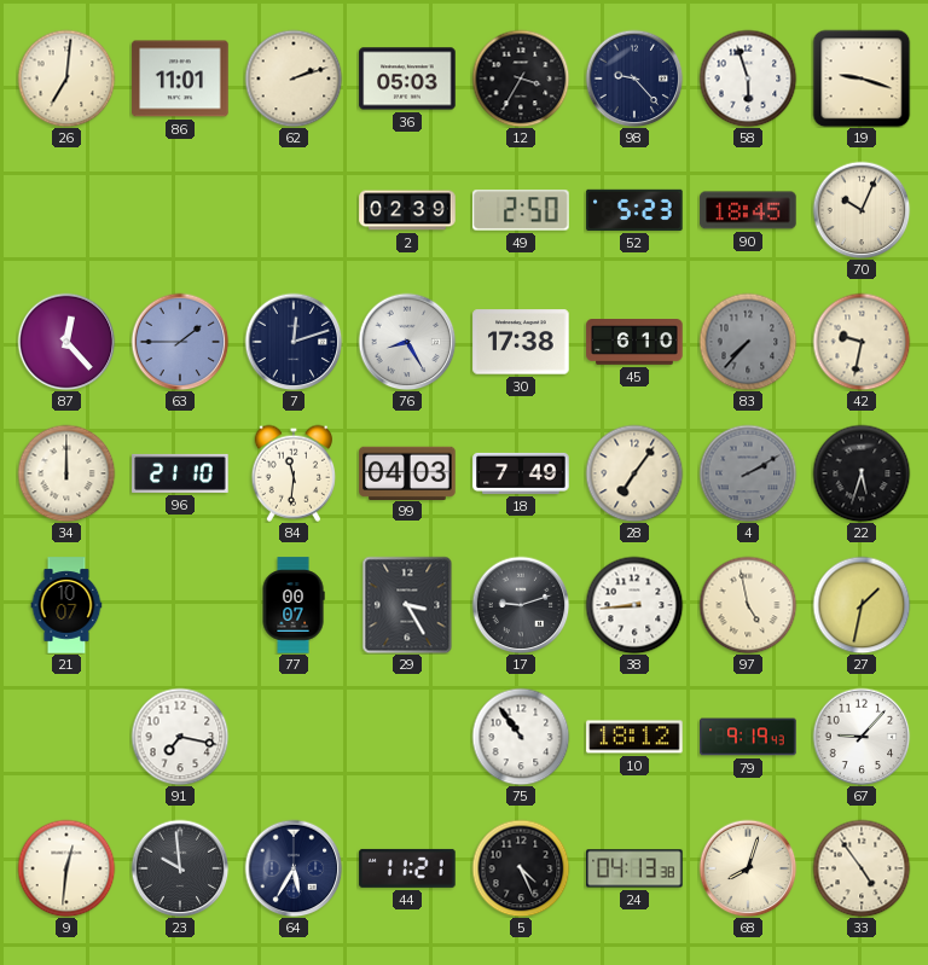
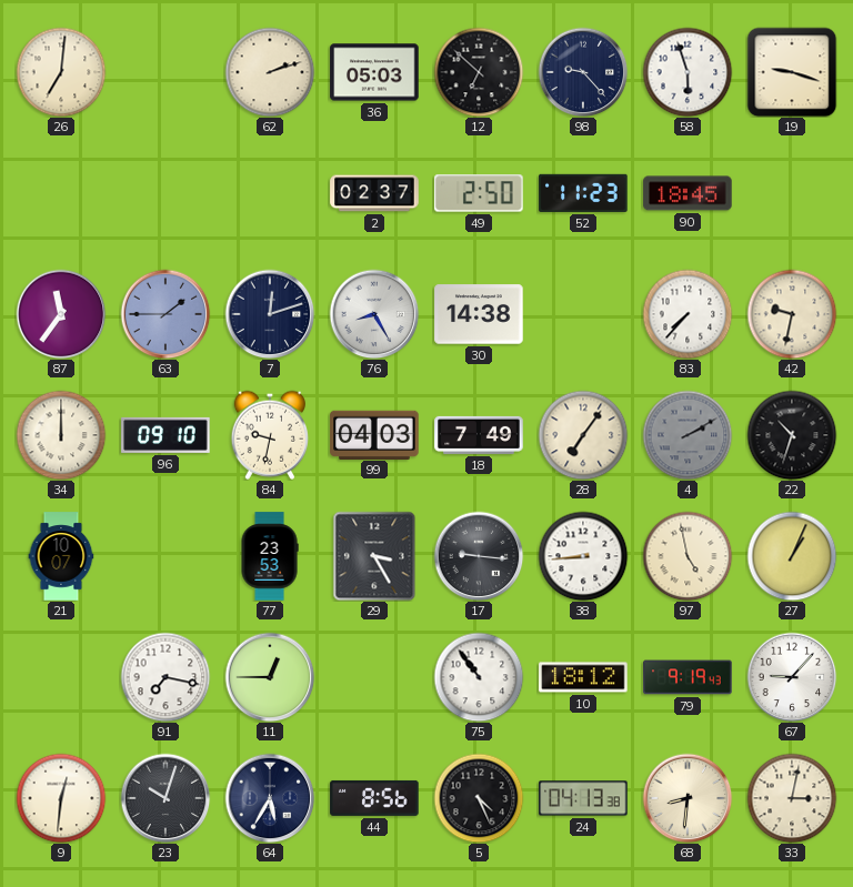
86: 11:01 -> none
12: 3:35 -> 6:52
2: 02:39 -> 02:37
52: 5:23 -> 11:23
70: 10:04 -> none
87: 12:23 -> 11:36
30: 17:38 -> 14:38
45: 6:10 -> none
83 dial: grey -> white
96: 21:10 -> 09:10
84: 11:31 -> 9:32
22: 5:33 -> 10:33
77: 00:07 -> 23:53
17: 9:12 -> 9:16
27: 1:32 -> 1:04
11: none -> 12:45
23: 9:59 -> 10:03
44: 11:21 -> 8:56
68: 8:03 -> 8:31
33: 4:54 -> 3:02
